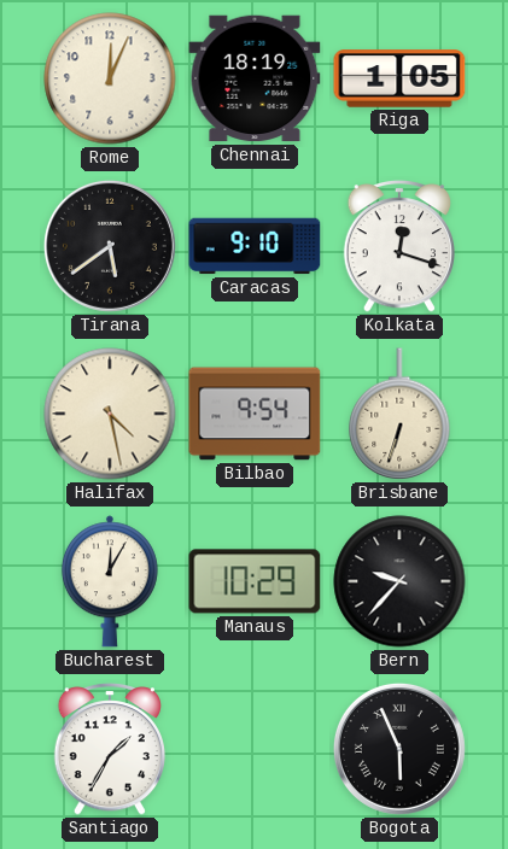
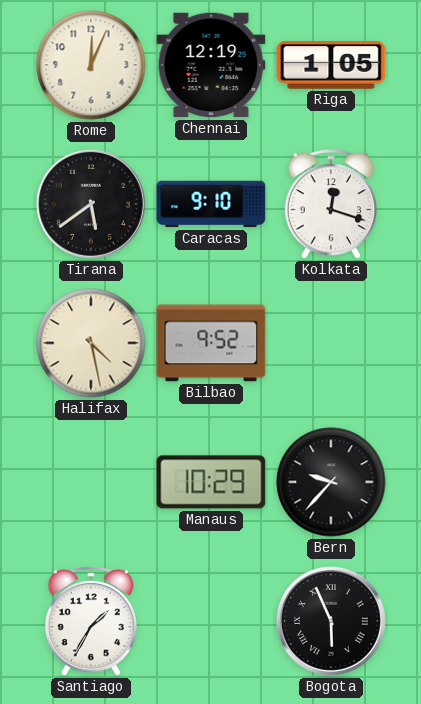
Chennai: 18:19 -> 12:19
Bilbao: 9:54 -> 9:52
Brisbane: 6:33 -> none
Bucharest: 12:05 -> none
